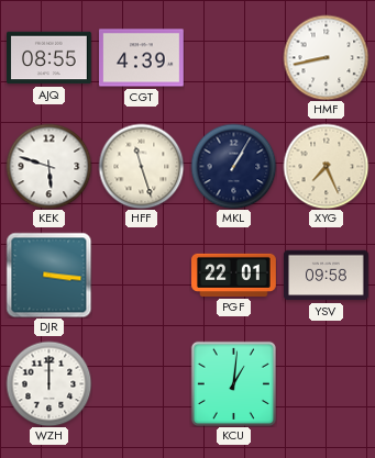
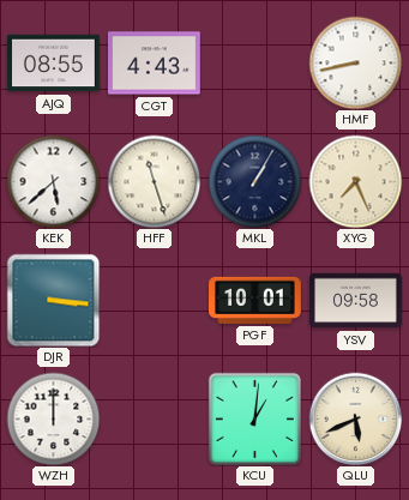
CGT: 4:39 -> 4:43
KEK: 5:48 -> 5:38
PGF: 22:01 -> 10:01
QLU: none -> 5:41
